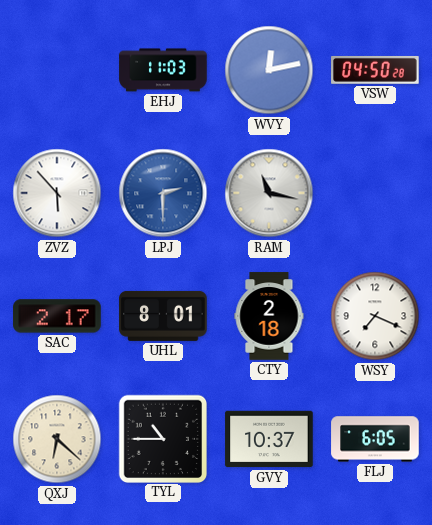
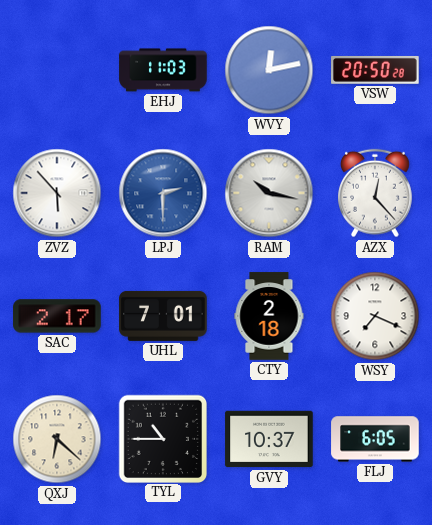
VSW: 04:50 -> 20:50
RAM: 11:17 -> 10:17
AZX: none -> 12:23
UHL: 8:01 -> 7:01
